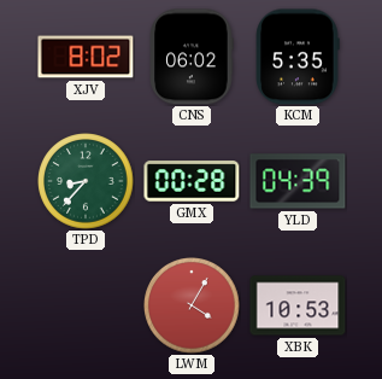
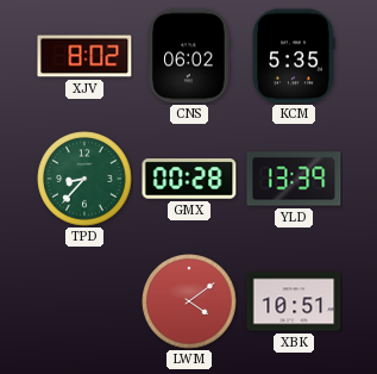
YLD: 04:39 -> 13:39
LWM: 4:05 -> 4:09
XBK: 10:53 -> 10:51
